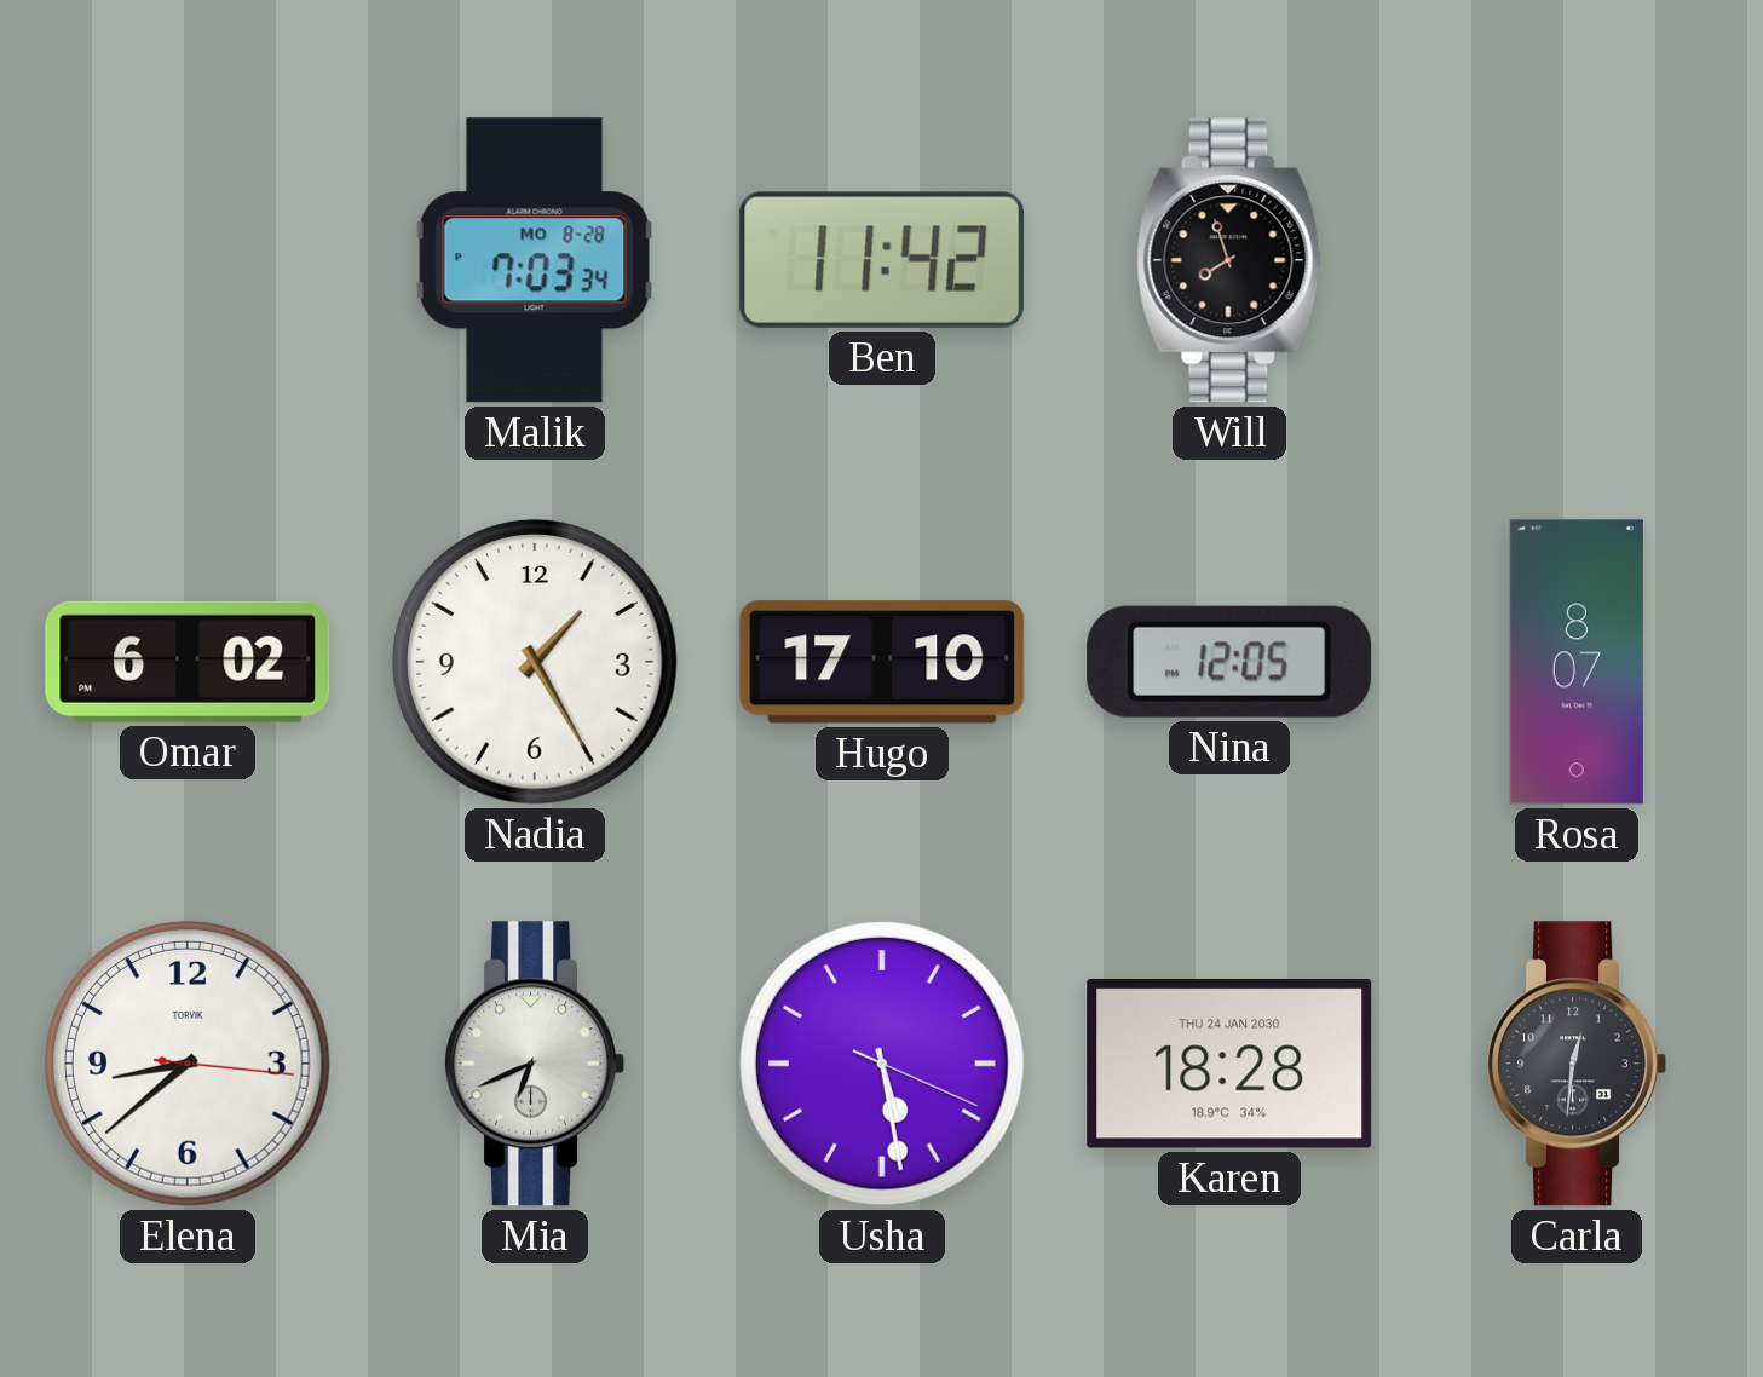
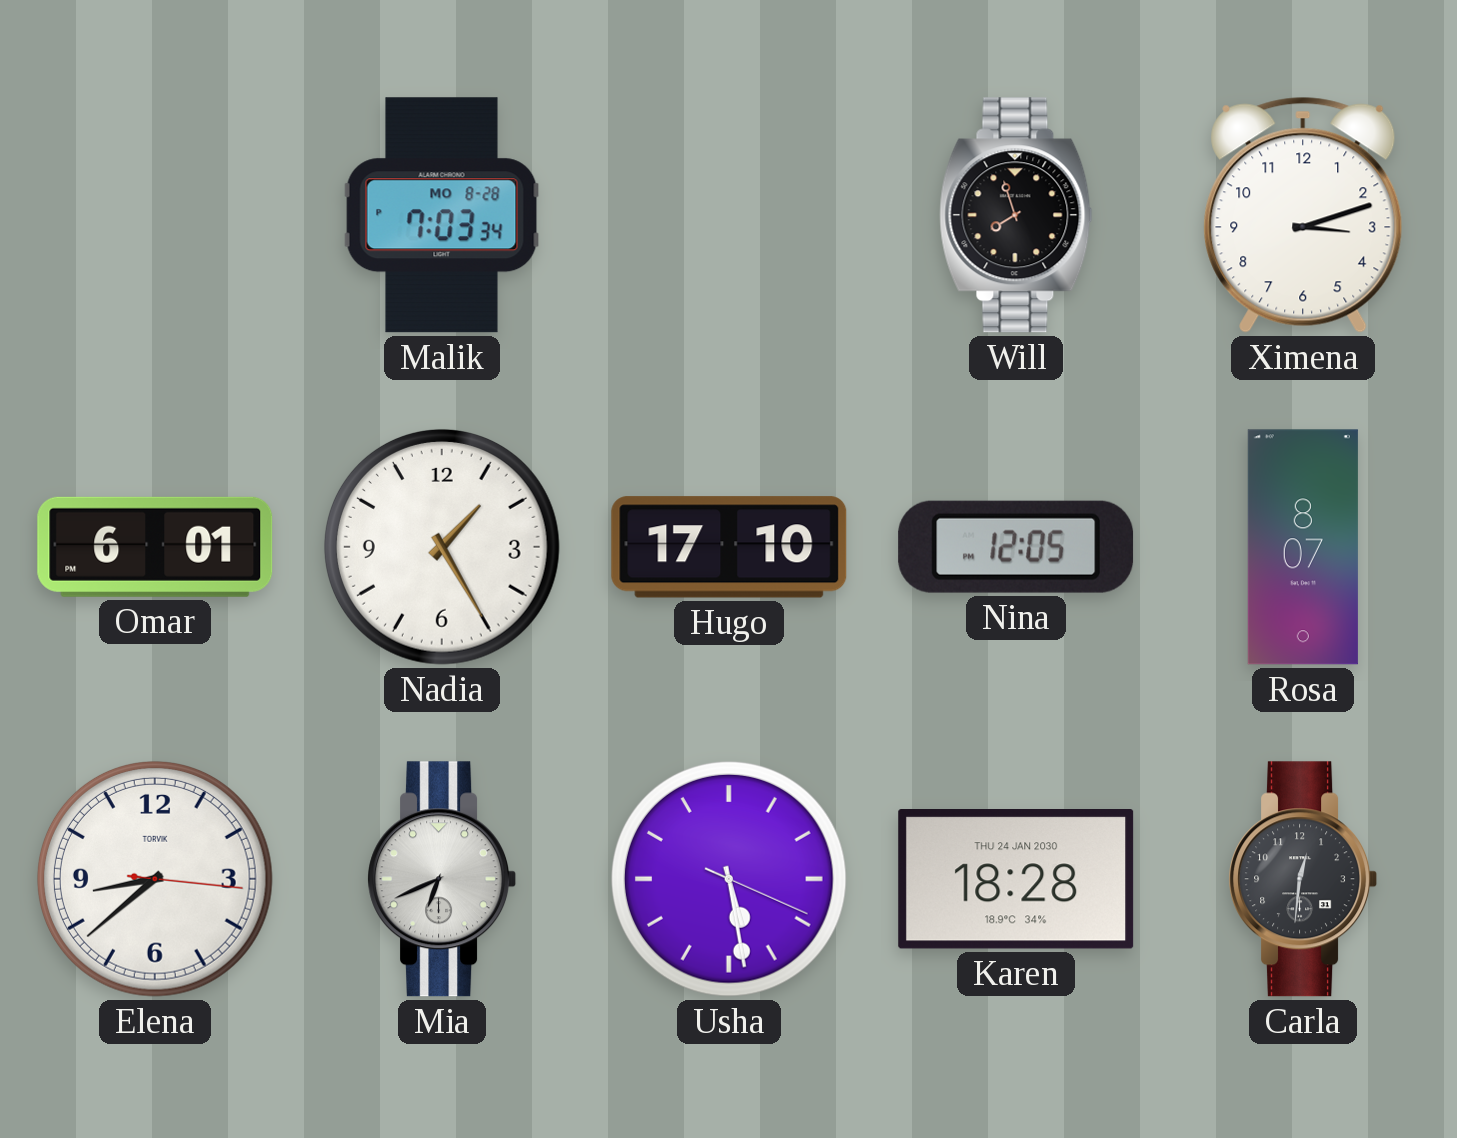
Ben: 11:42 -> none
Ximena: none -> 3:12
Omar: 6:02 -> 6:01
